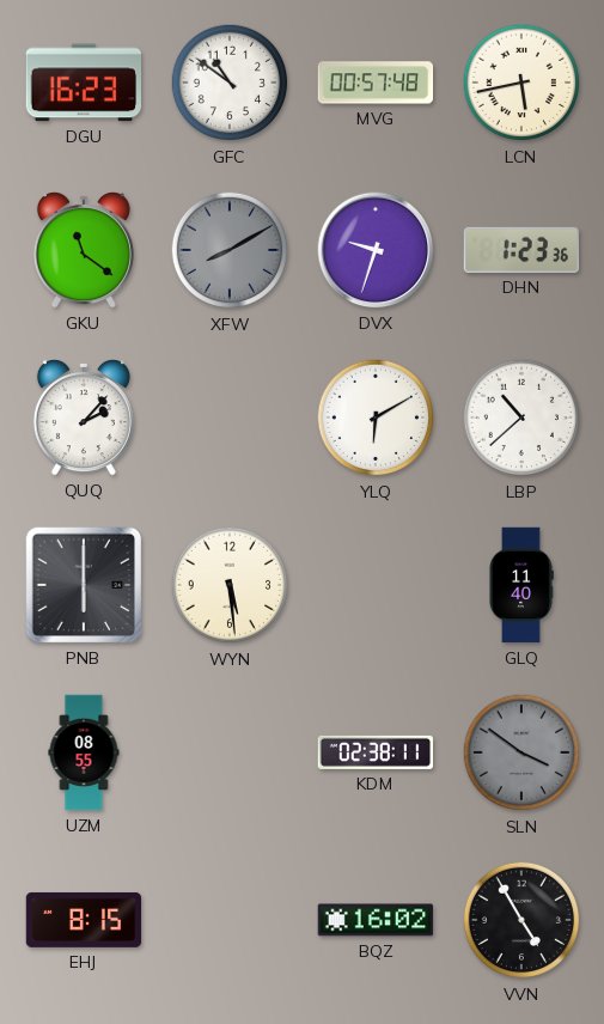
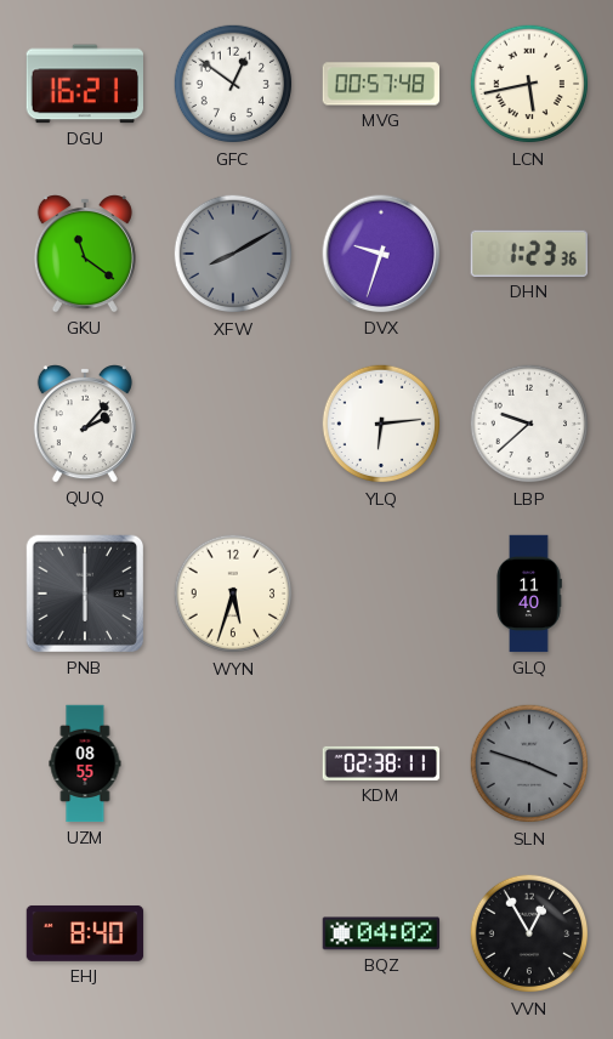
DGU: 16:23 -> 16:21
GFC: 10:51 -> 12:51
YLQ: 6:10 -> 6:14
LBP: 10:38 -> 9:38
WYN: 5:29 -> 5:33
SLN: 3:51 -> 3:48
EHJ: 8:15 -> 8:40
BQZ: 16:02 -> 04:02
VVN: 4:55 -> 12:55
